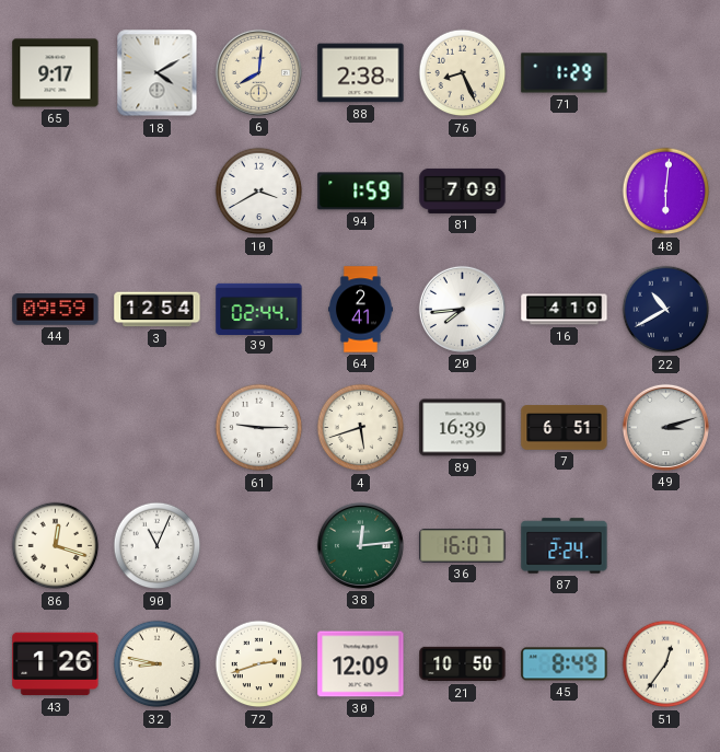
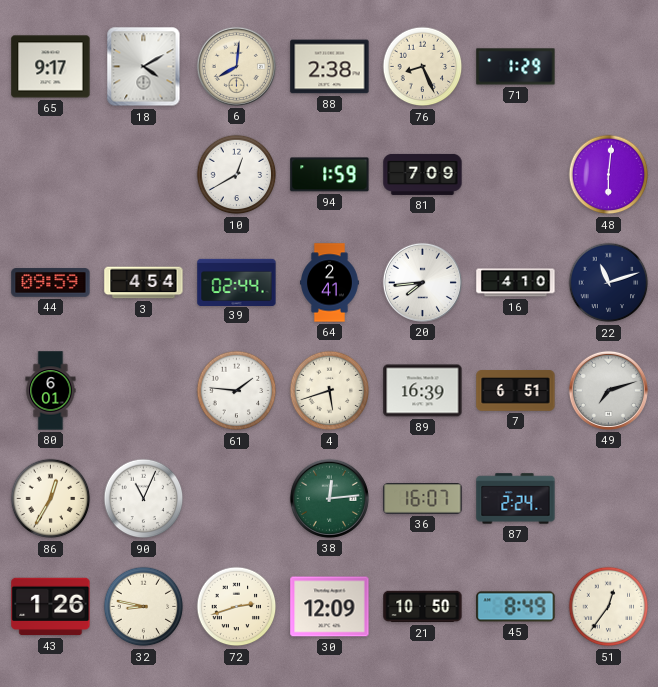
10: 3:40 -> 12:40
3: 12:54 -> 4:54
22: 10:40 -> 11:12
80: none -> 6:01
61: 9:15 -> 1:46
49: 3:12 -> 7:12
86: 12:18 -> 12:35
